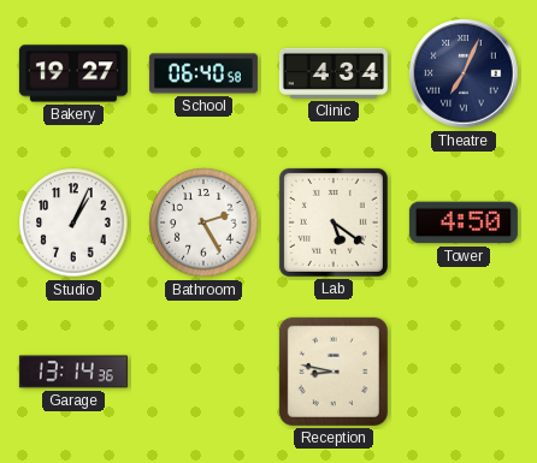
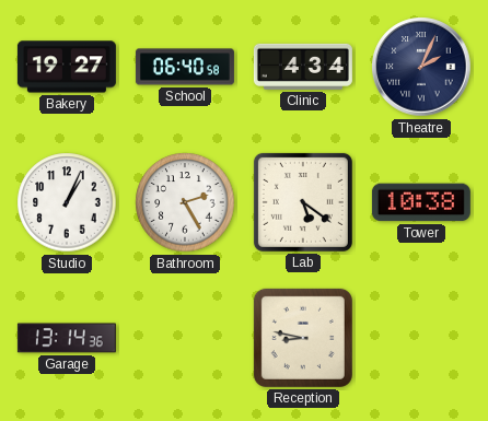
Theatre: 7:04 -> 2:04
Tower: 4:50 -> 10:38
